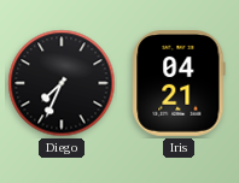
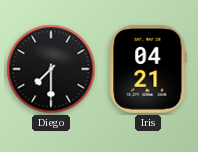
Diego: 7:34 -> 7:30
